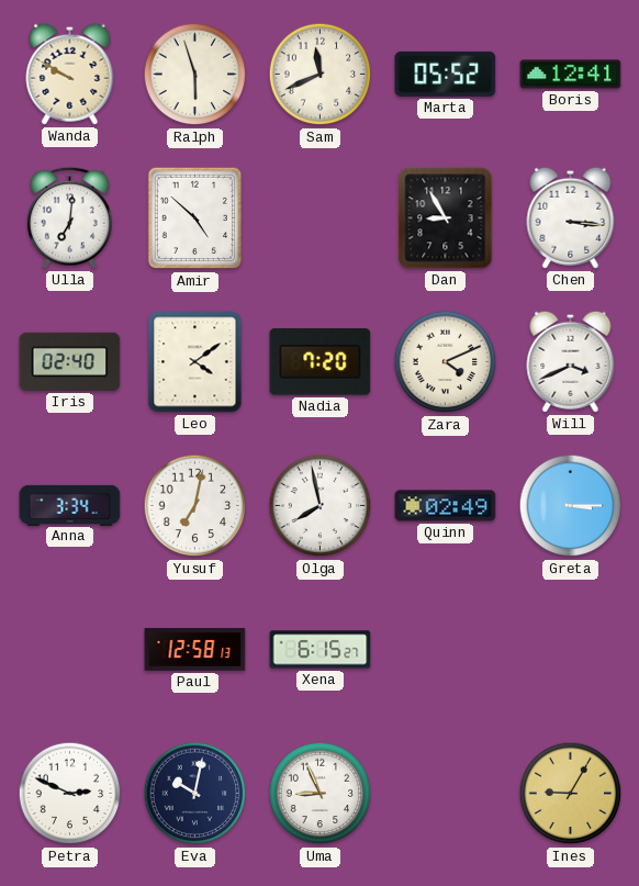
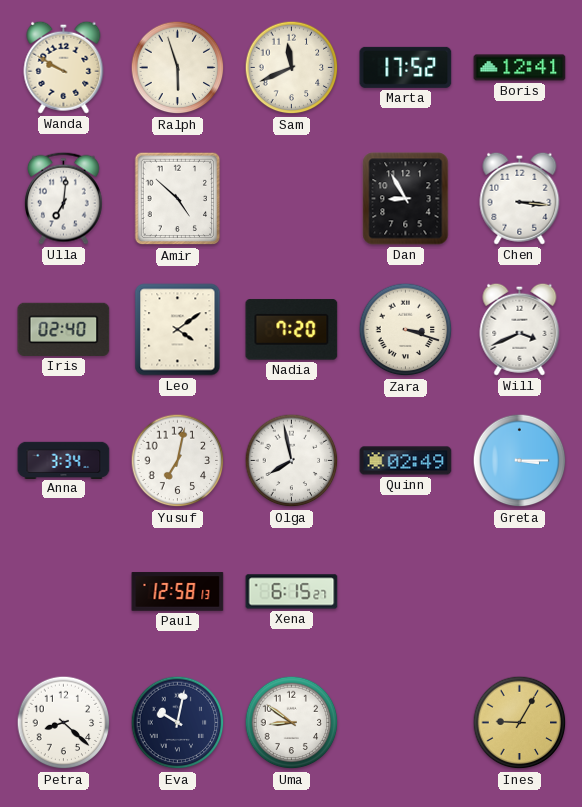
Marta: 05:52 -> 17:52
Zara: 4:11 -> 3:18
Petra: 2:49 -> 8:22
Uma: 8:56 -> 8:51
